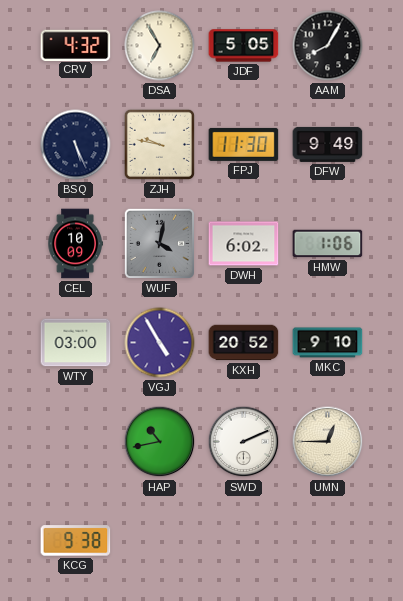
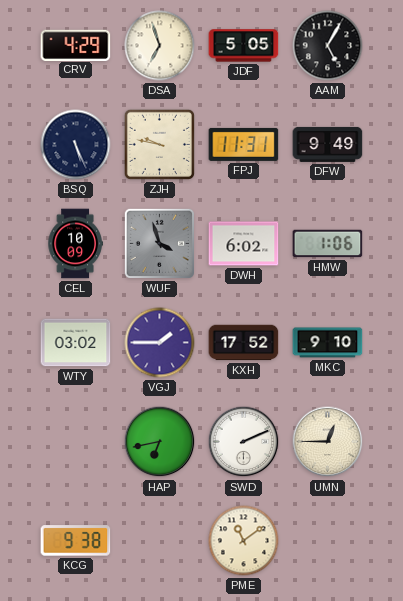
CRV: 4:32 -> 4:29
DSA: 6:55 -> 6:57
AAM: 8:05 -> 5:05
FPJ: 11:30 -> 11:31
WUF: 4:02 -> 3:57
WTY: 03:00 -> 03:02
VGJ: 4:55 -> 1:45
KXH: 20:52 -> 17:52
HAP: 10:43 -> 6:43
PME: none -> 11:09
